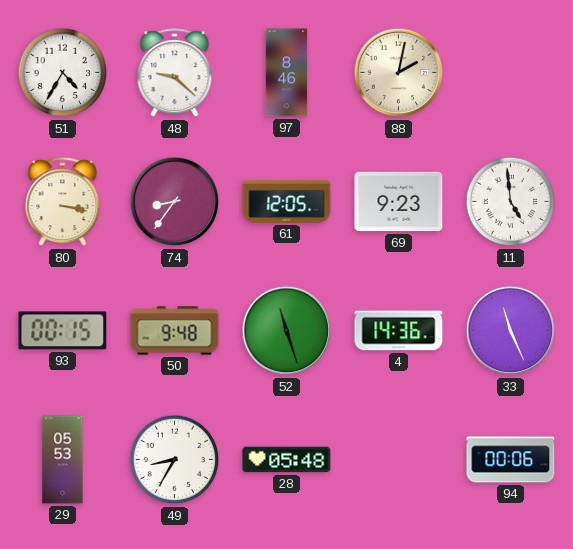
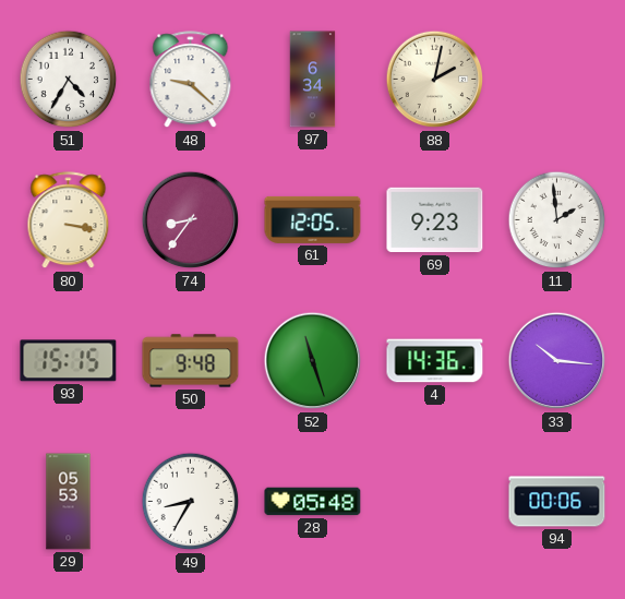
97: 8:46 -> 6:34
11: 4:59 -> 1:59
93: 00:15 -> 15:15
33: 11:26 -> 10:16
